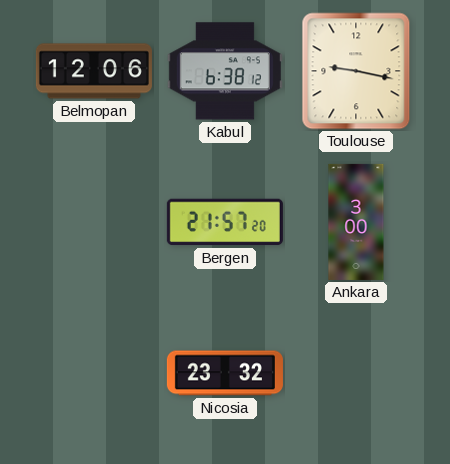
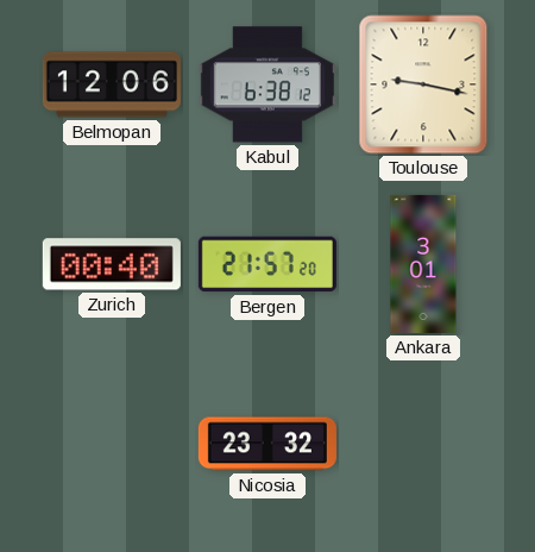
Zurich: none -> 00:40
Ankara: 3:00 -> 3:01
